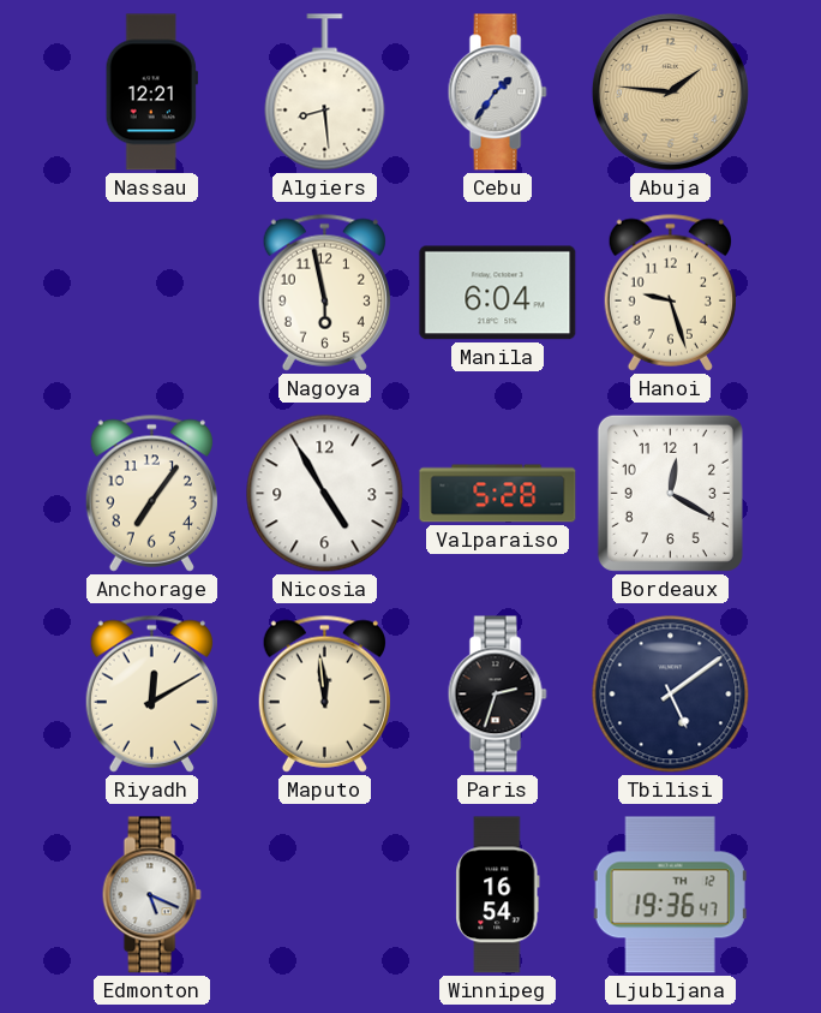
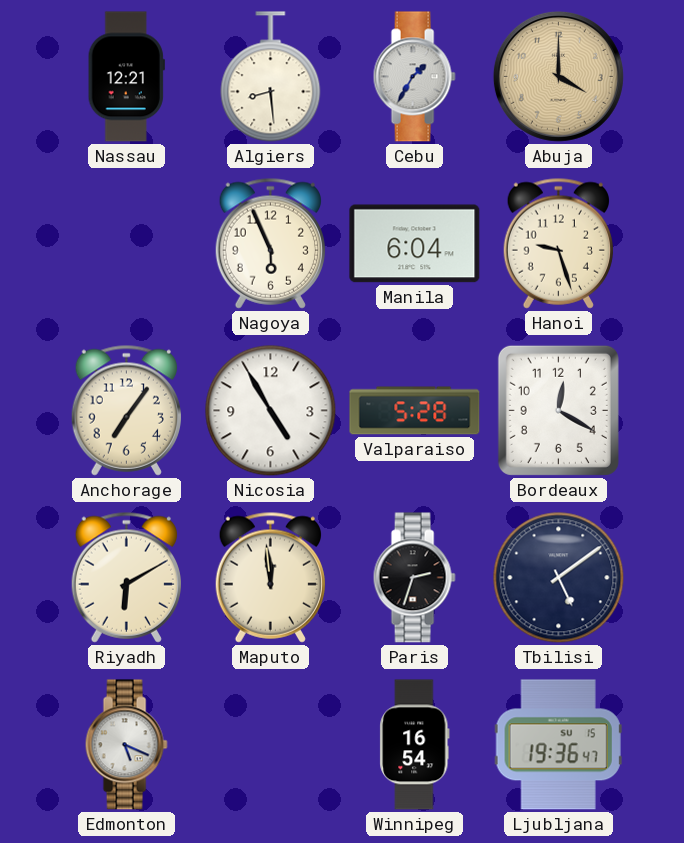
Cebu: 1:36 -> 1:35
Abuja: 1:46 -> 4:00
Nagoya: 5:58 -> 5:56
Riyadh: 12:10 -> 6:10
Ljubljana date: TH 12 -> SU 15
